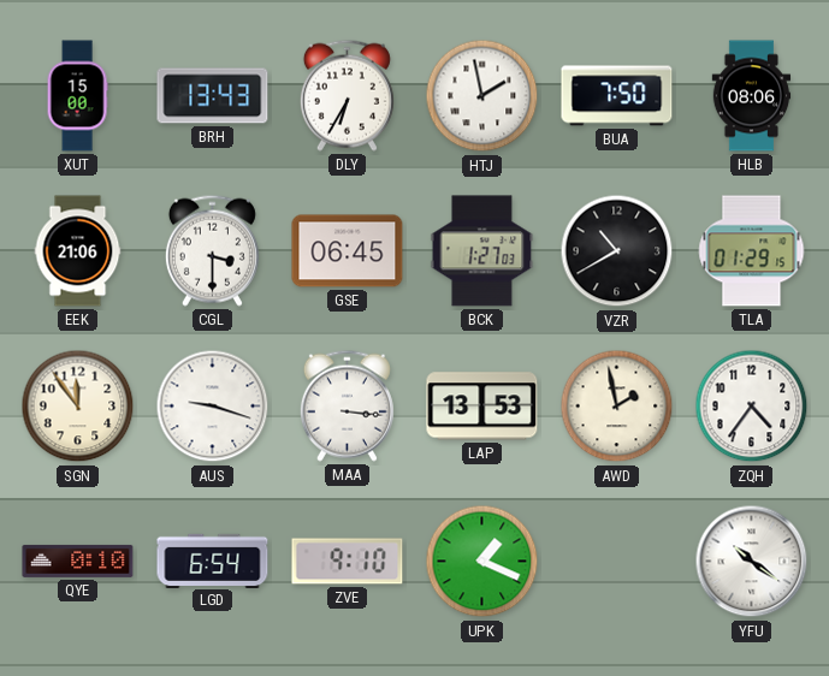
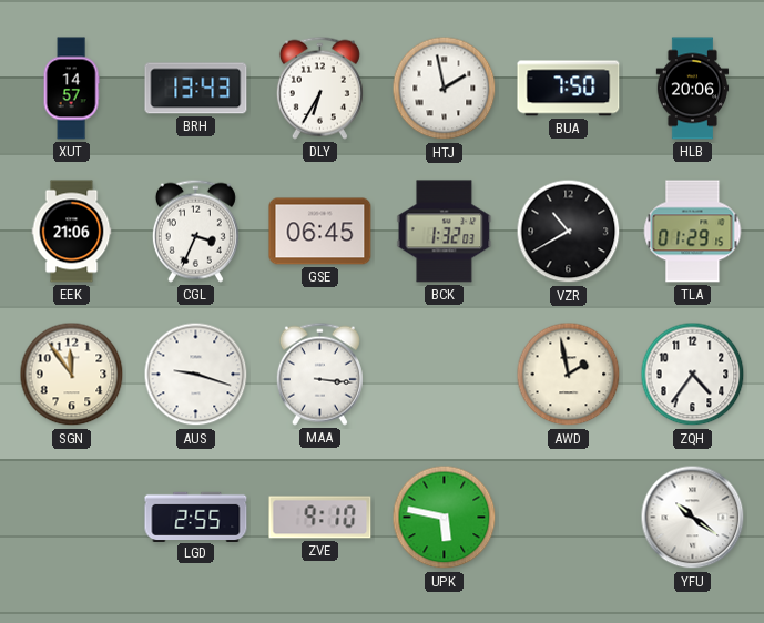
XUT: 15:00 -> 14:57
HLB: 08:06 -> 20:06
CGL: 3:30 -> 3:34
BCK: 1:27 -> 1:32
LAP: 13:53 -> none
QYE: 0:10 -> none
LGD: 6:54 -> 2:55
UPK: 1:19 -> 5:47
